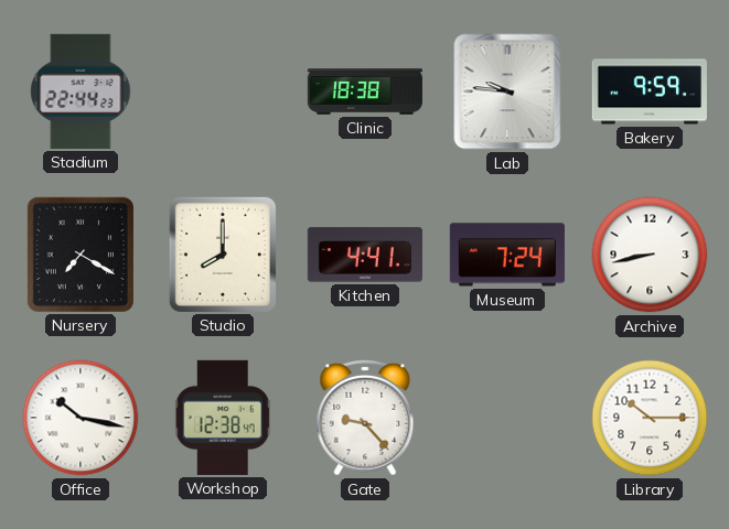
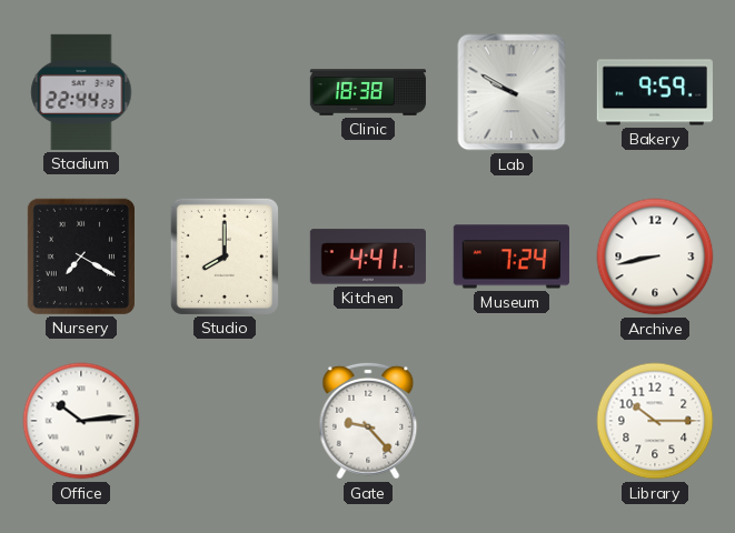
Lab: 9:46 -> 9:50
Office: 10:17 -> 10:14
Workshop: 12:38 -> none
